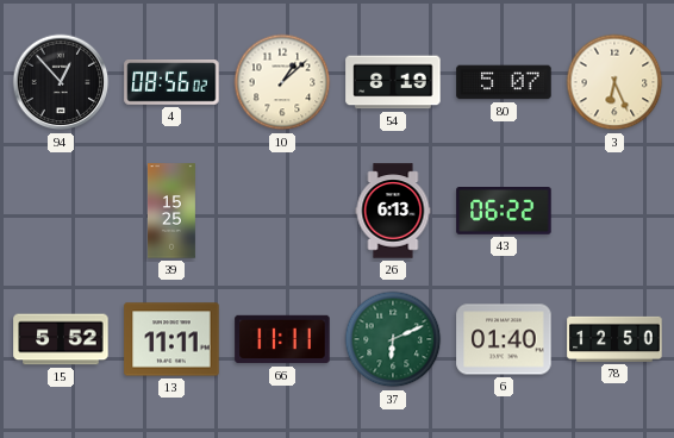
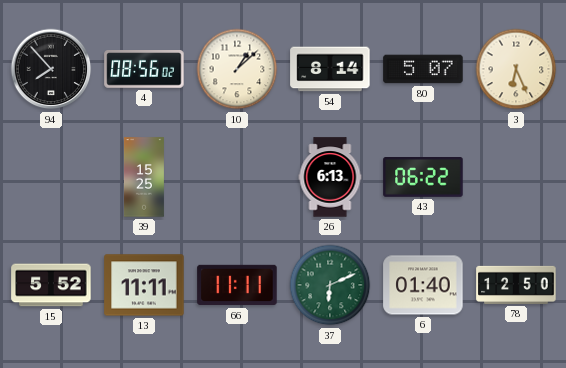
94: 12:53 -> 7:53
54: 8:19 -> 8:14
